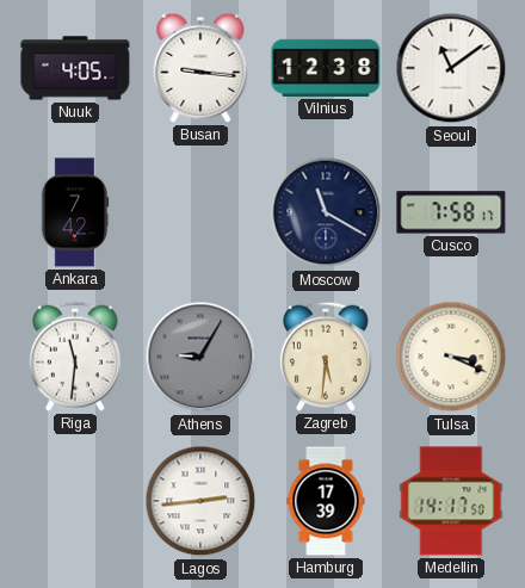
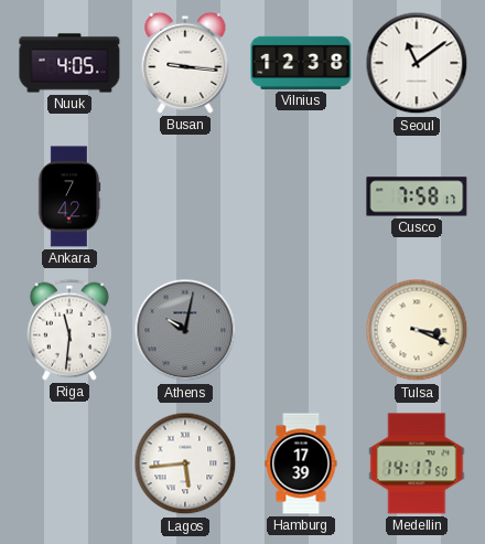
Moscow: 11:20 -> none
Athens: 9:05 -> 10:02
Zagreb: 5:31 -> none
Lagos: 2:44 -> 5:44
